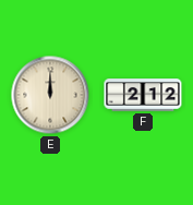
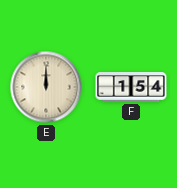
F: 2:12 -> 1:54
